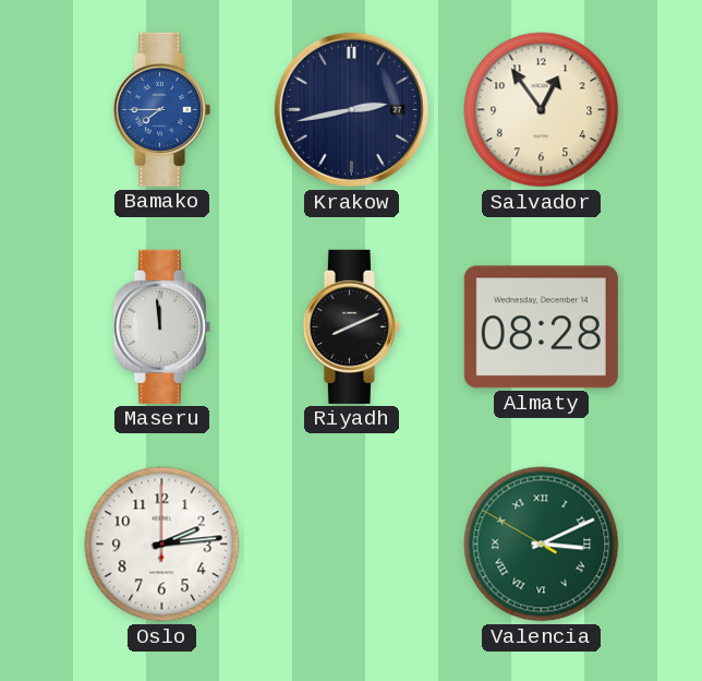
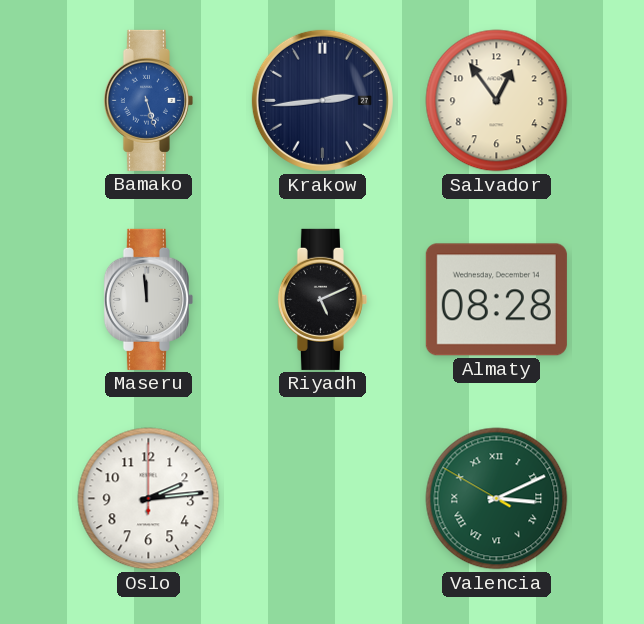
Bamako: 7:45 -> 5:27
Krakow: 2:43 -> 2:44
Riyadh: 8:11 -> 5:11
